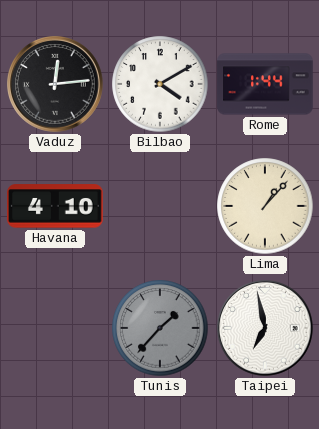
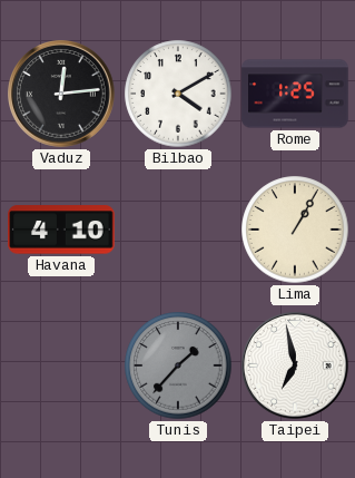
Rome: 1:44 -> 1:25
Lima: 1:07 -> 1:05
